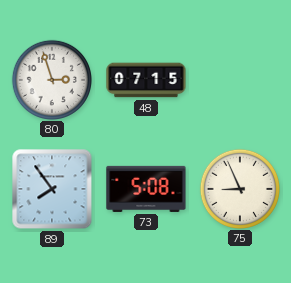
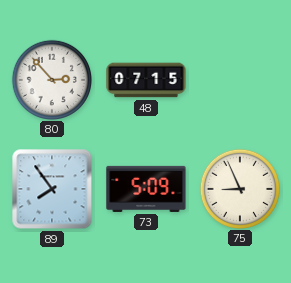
80: 2:57 -> 2:53
73: 5:08 -> 5:09
